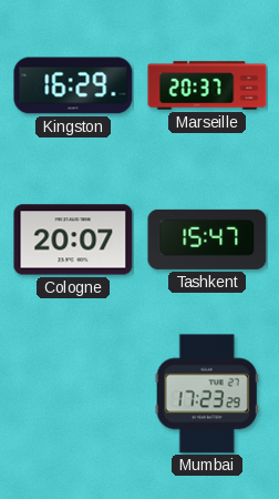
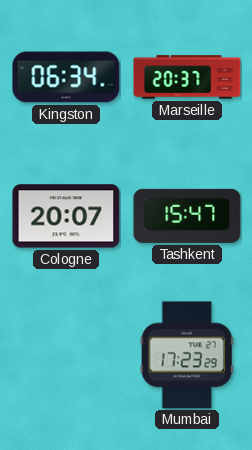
Kingston: 16:29 -> 06:34
